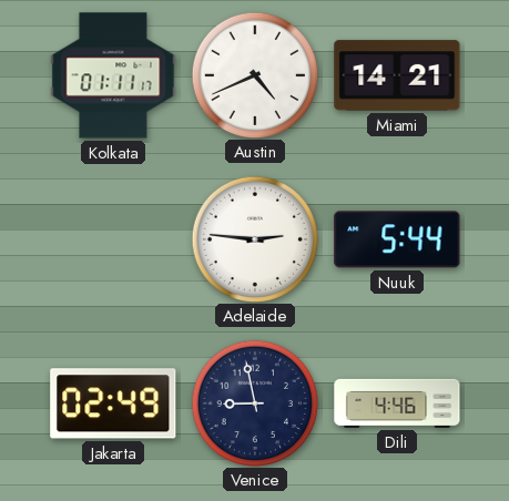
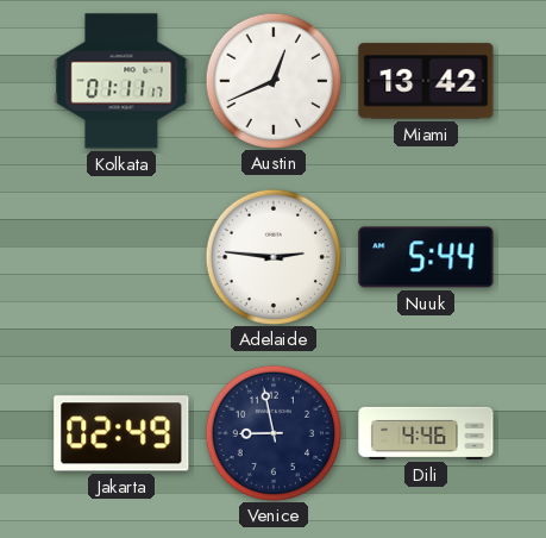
Austin: 4:41 -> 12:41
Miami: 14:21 -> 13:42
